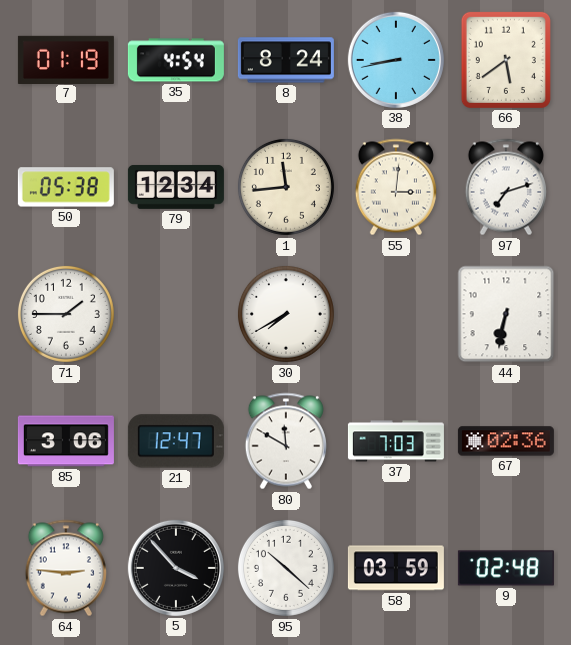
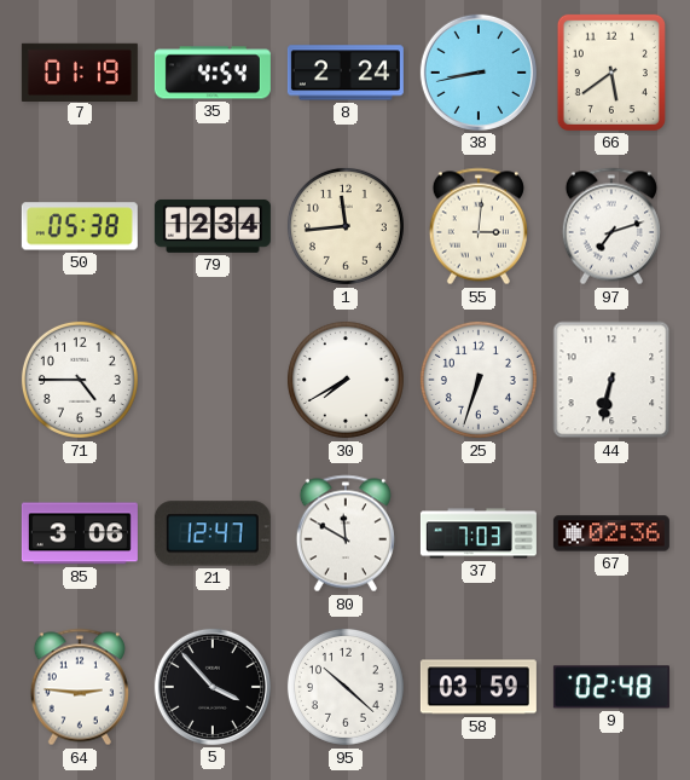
8: 8:24 -> 2:24
71: 1:45 -> 4:45
25: none -> 6:33
